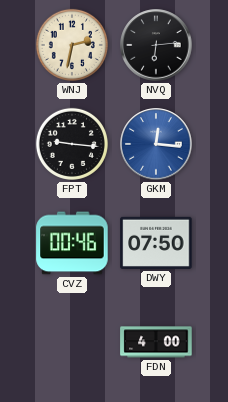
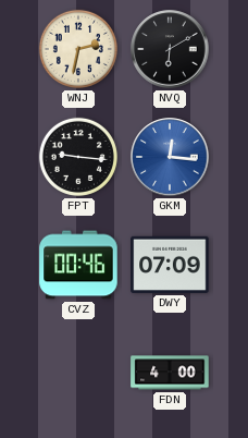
NVQ: 6:14 -> 6:10
DWY: 07:50 -> 07:09
